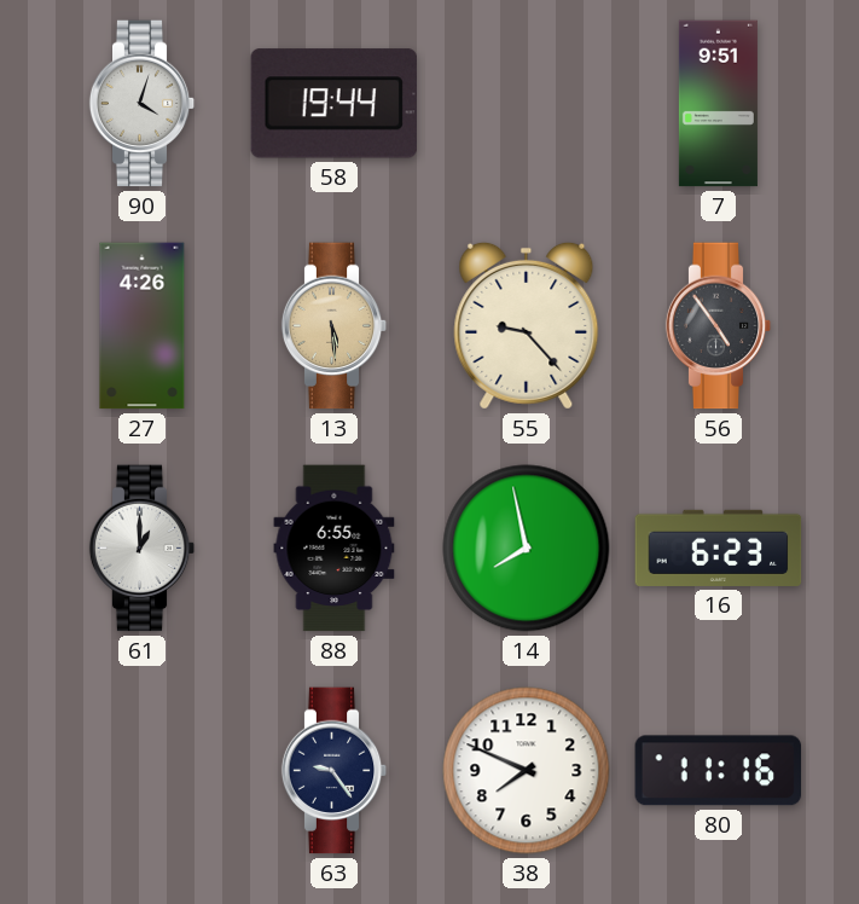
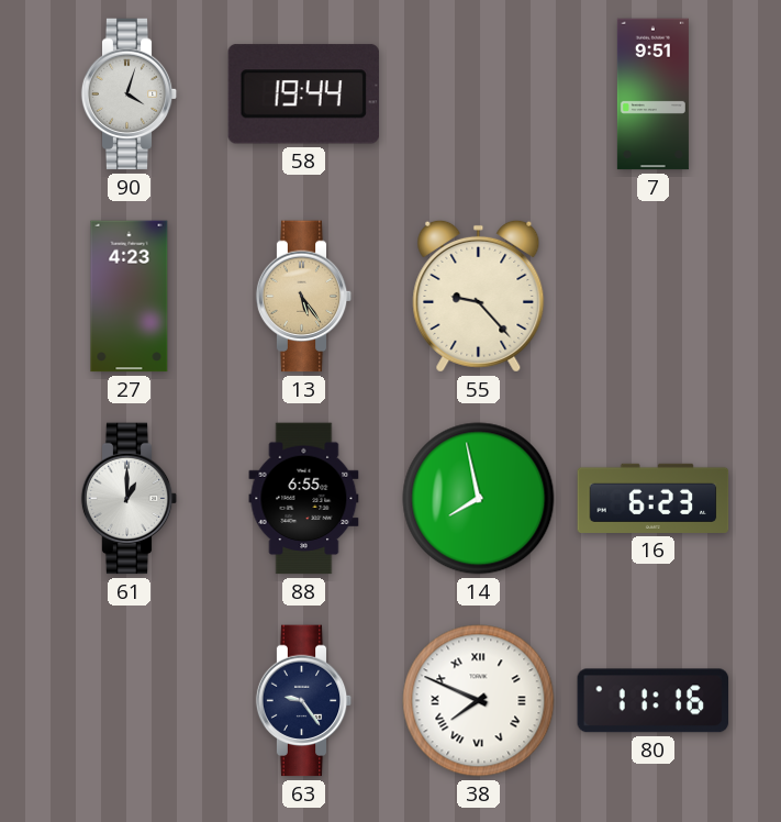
27: 4:26 -> 4:23
13: 5:29 -> 5:24
56: 4:54 -> none
38 numerals: Arabic -> Roman
